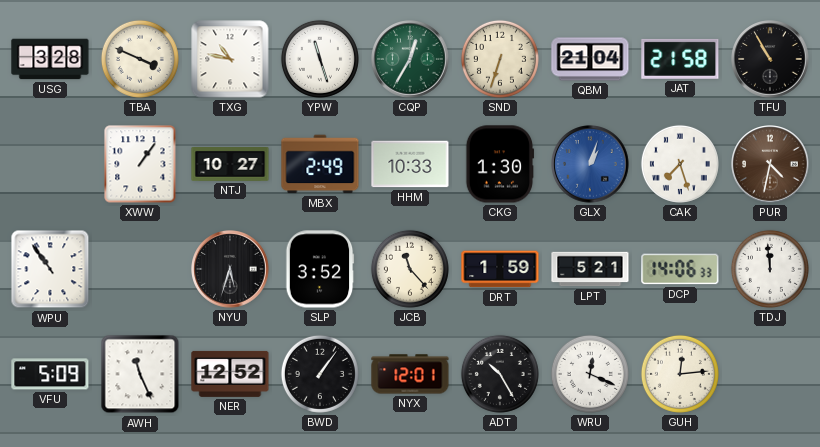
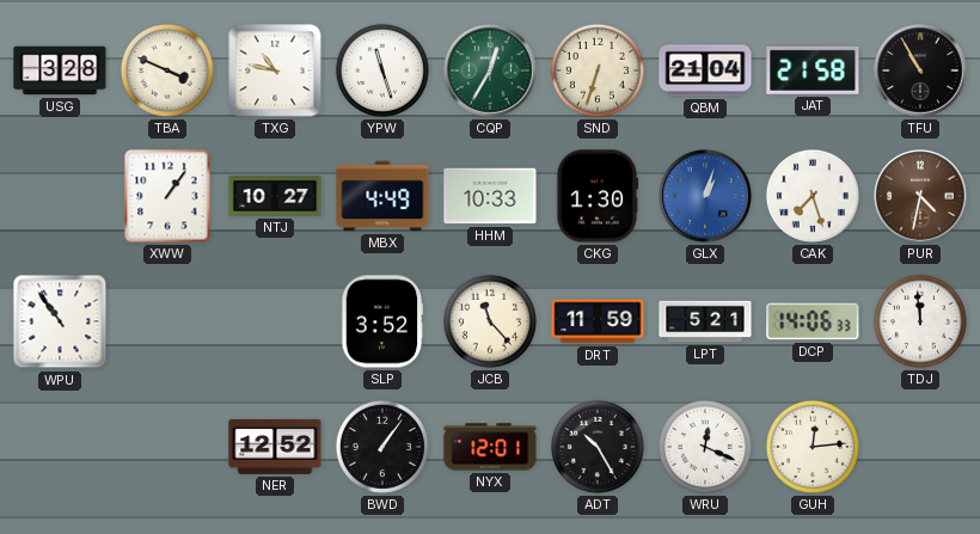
MBX: 2:49 -> 4:49
NYU: 5:33 -> none
DRT: 1:59 -> 11:59
VFU: 5:09 -> none
AWH: 11:26 -> none
